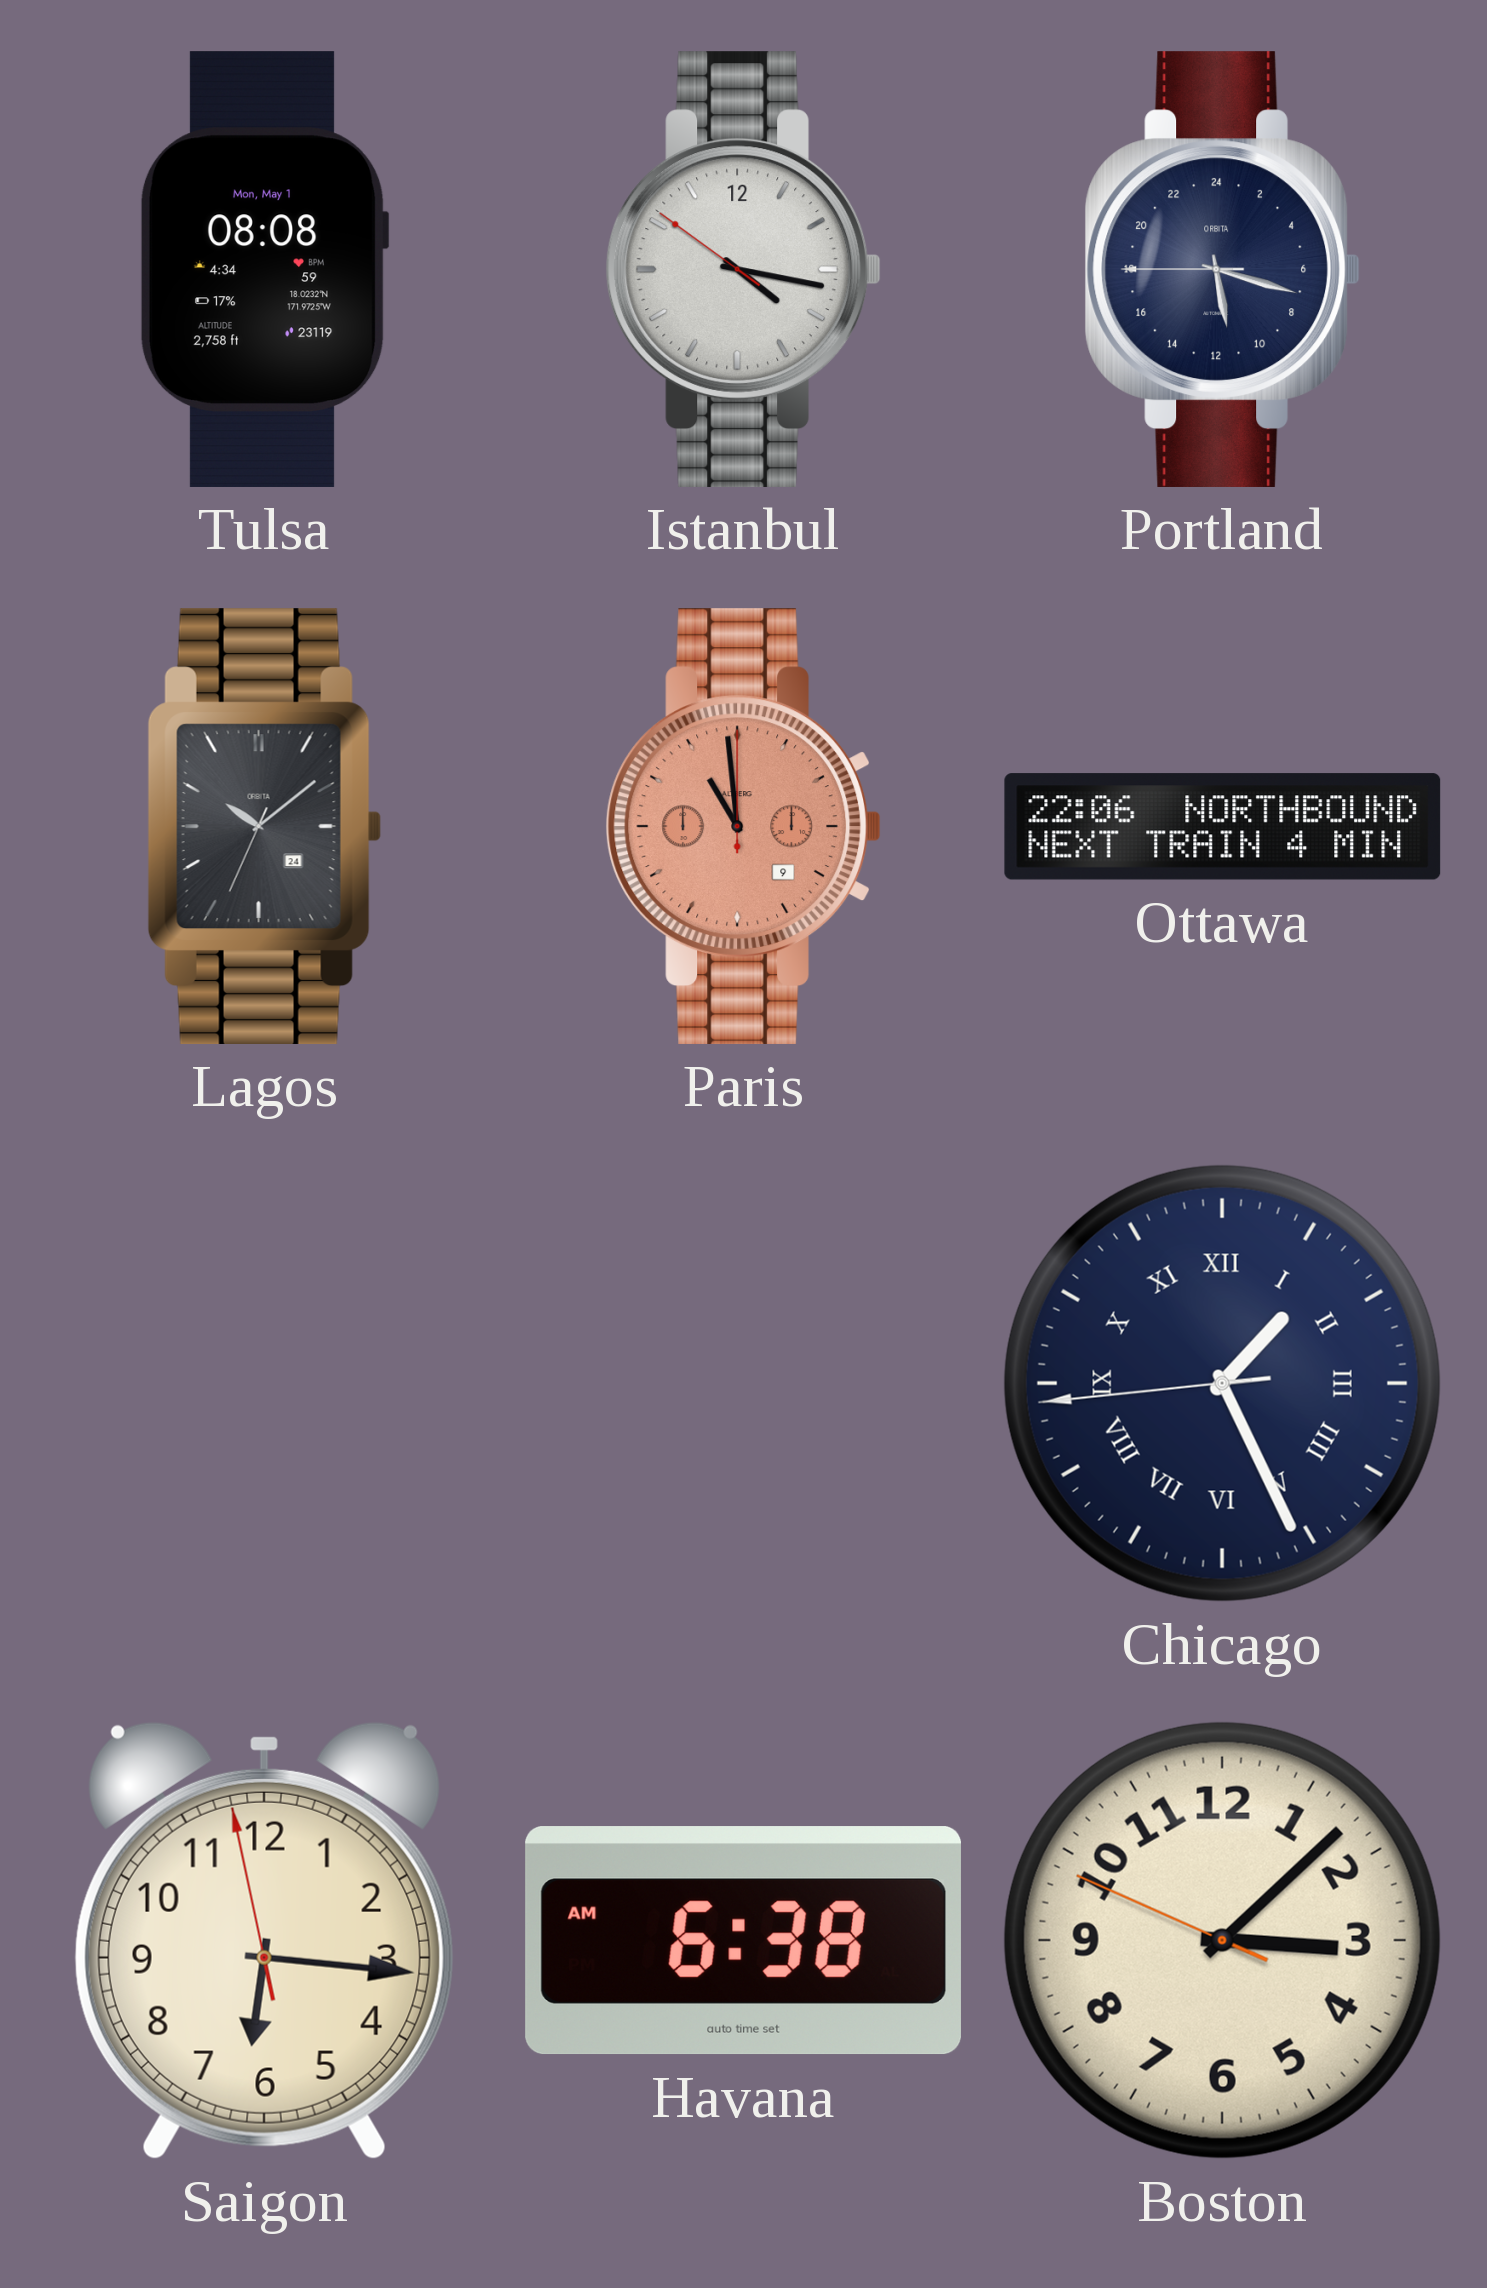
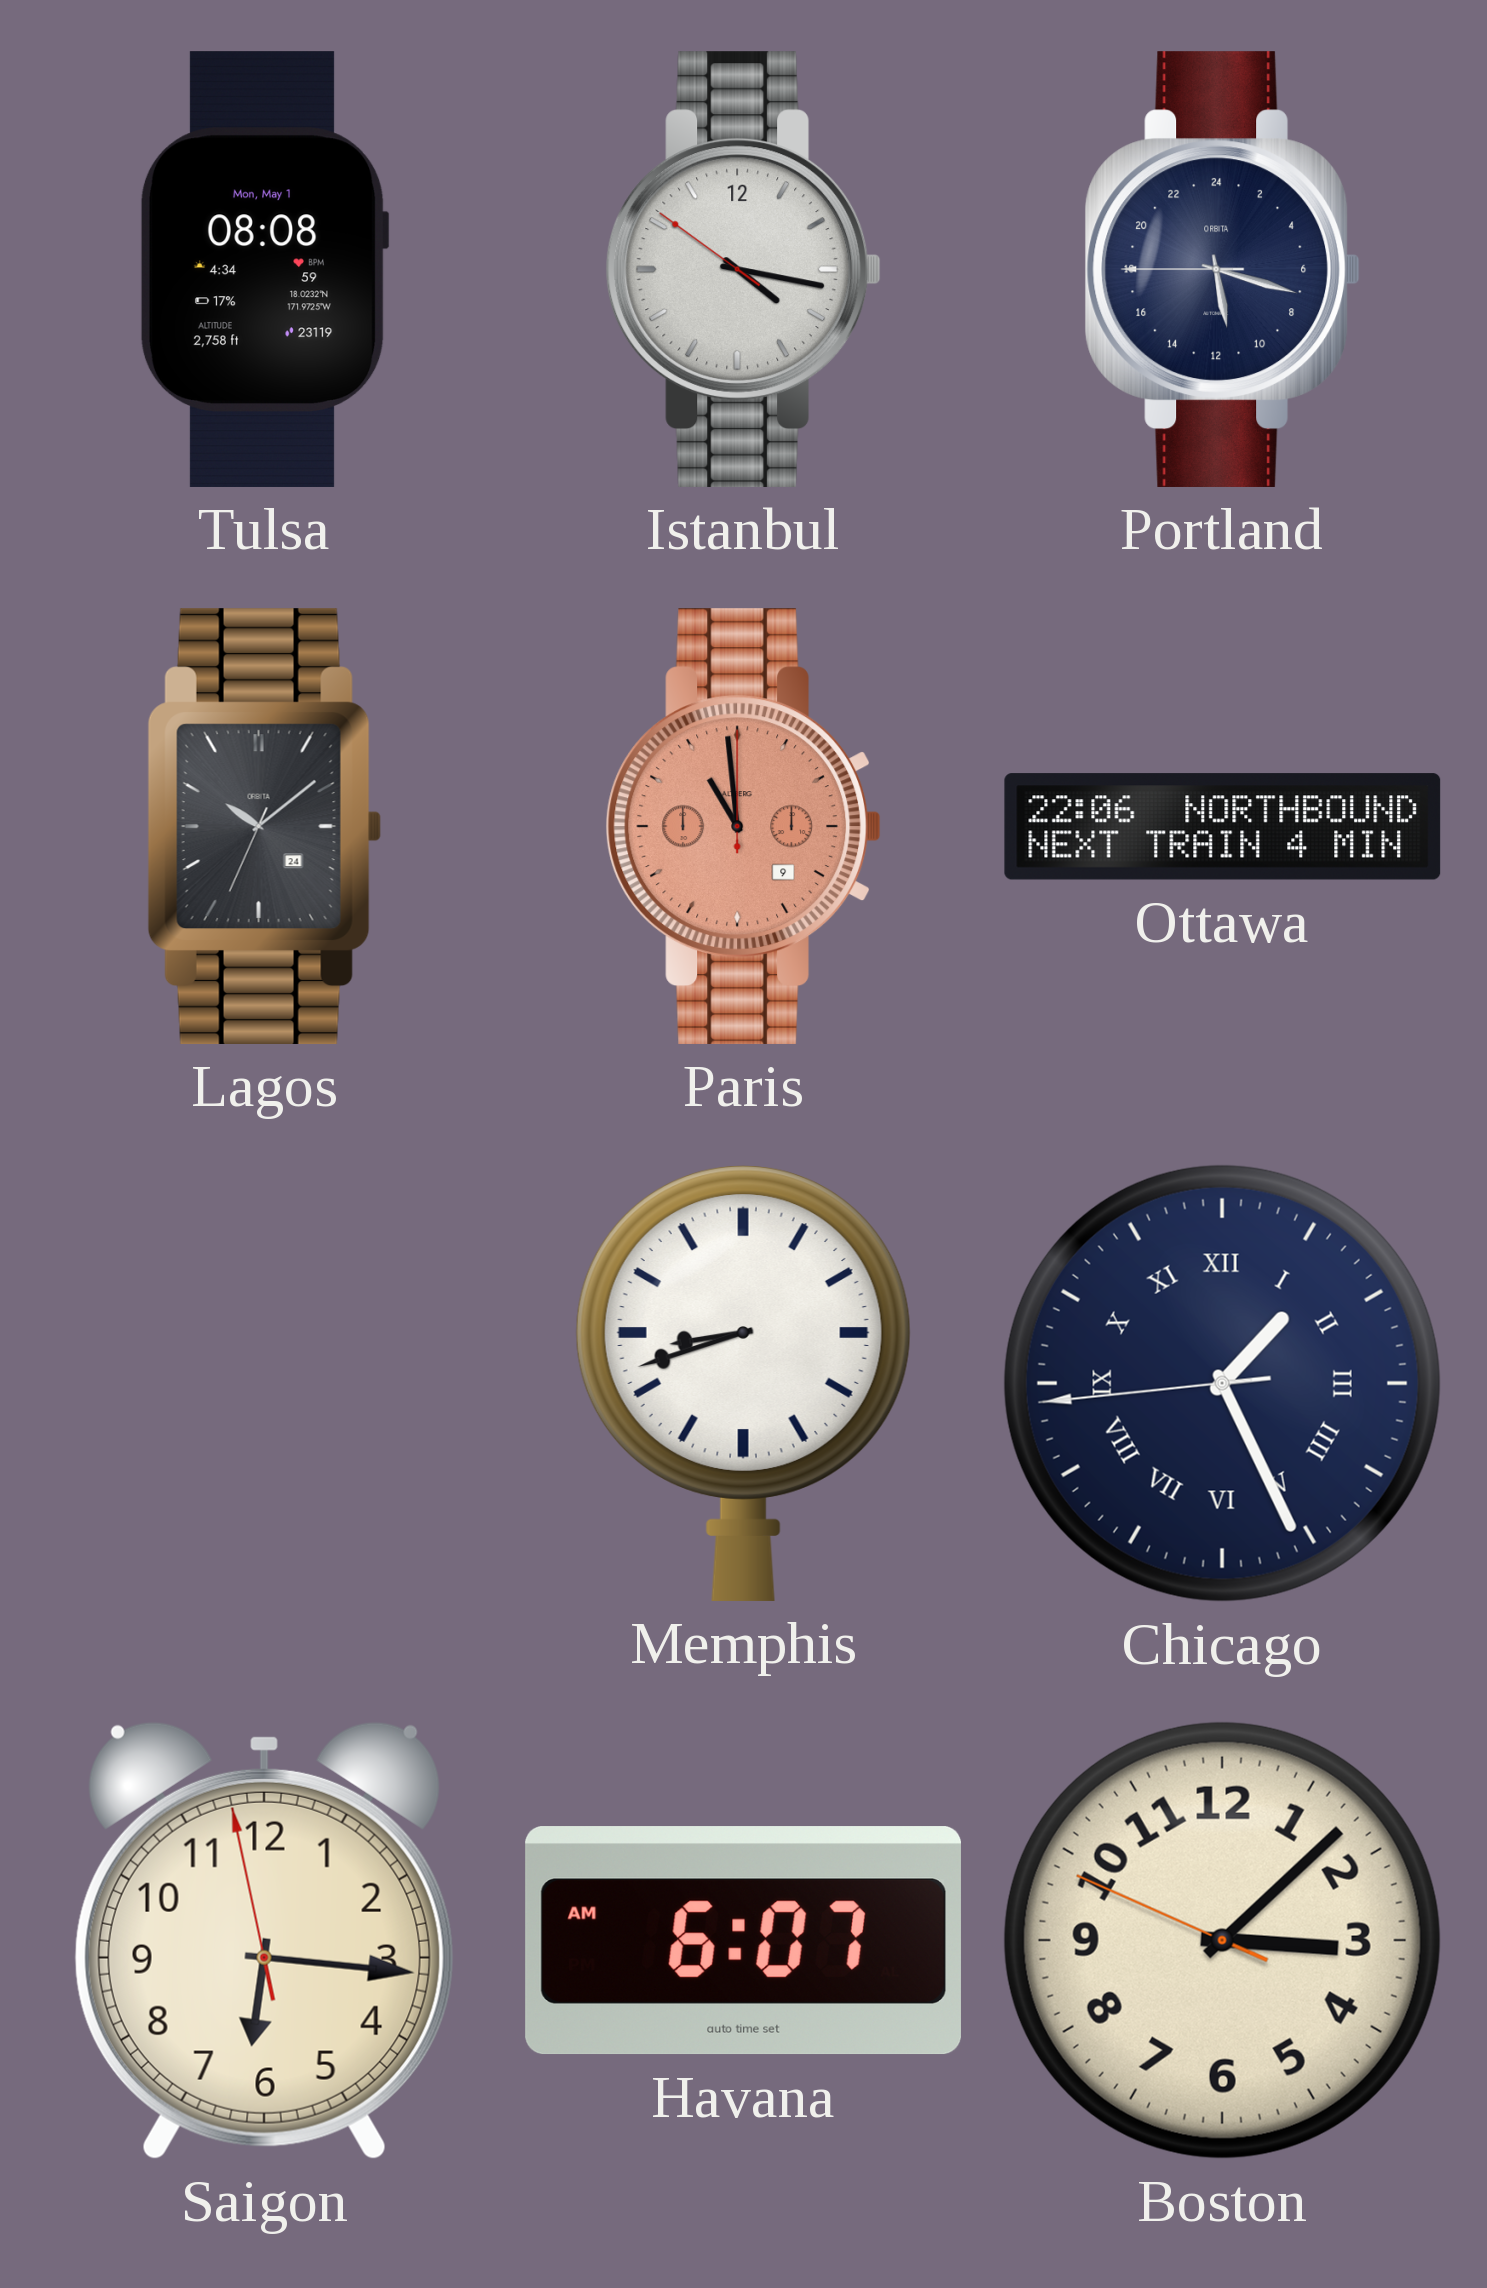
Memphis: none -> 8:42
Havana: 6:38 -> 6:07
